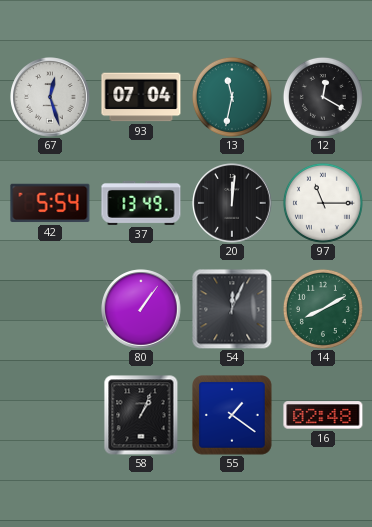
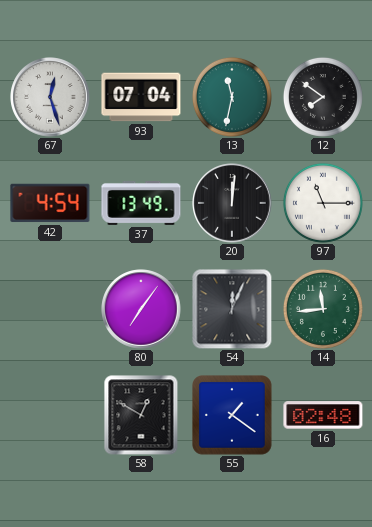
12: 12:20 -> 7:51
42: 5:54 -> 4:54
80: 1:06 -> 7:06
14: 8:10 -> 11:44
58: 1:04 -> 12:50
